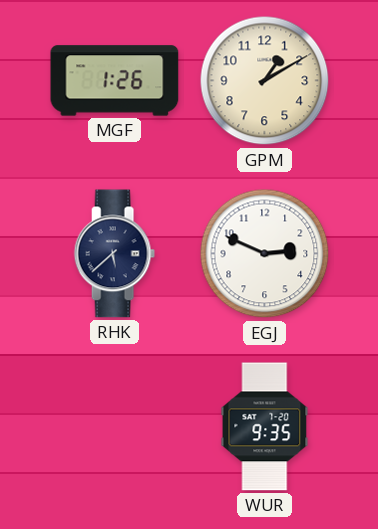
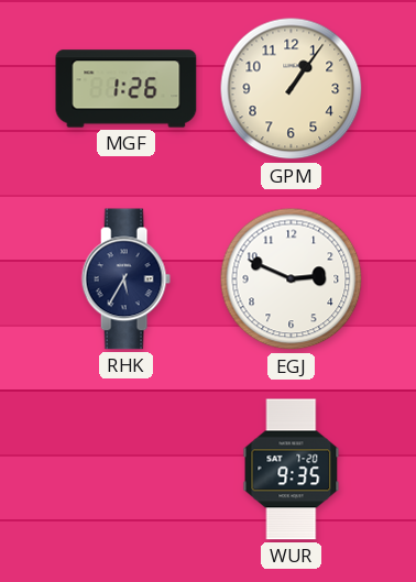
GPM: 1:10 -> 1:06
RHK: 5:38 -> 5:35
